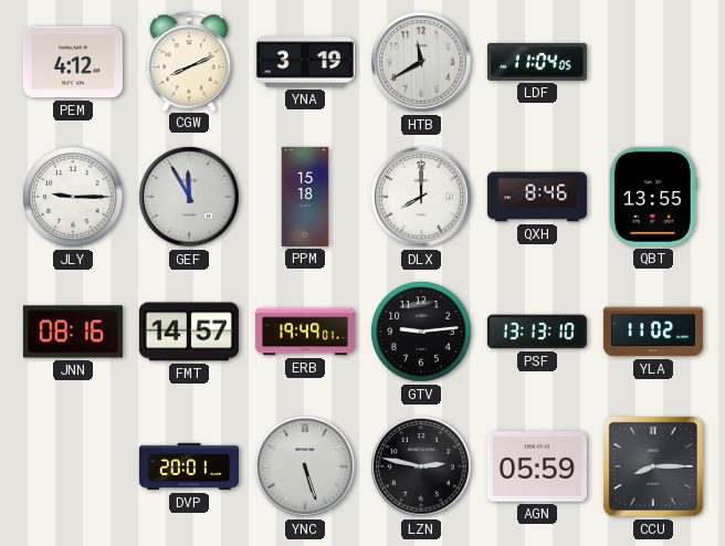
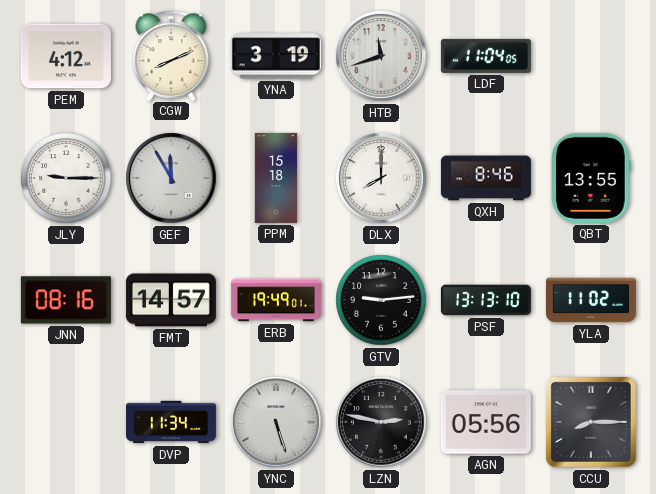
HTB: 11:40 -> 11:42
DVP: 20:01 -> 11:34
AGN: 05:59 -> 05:56
